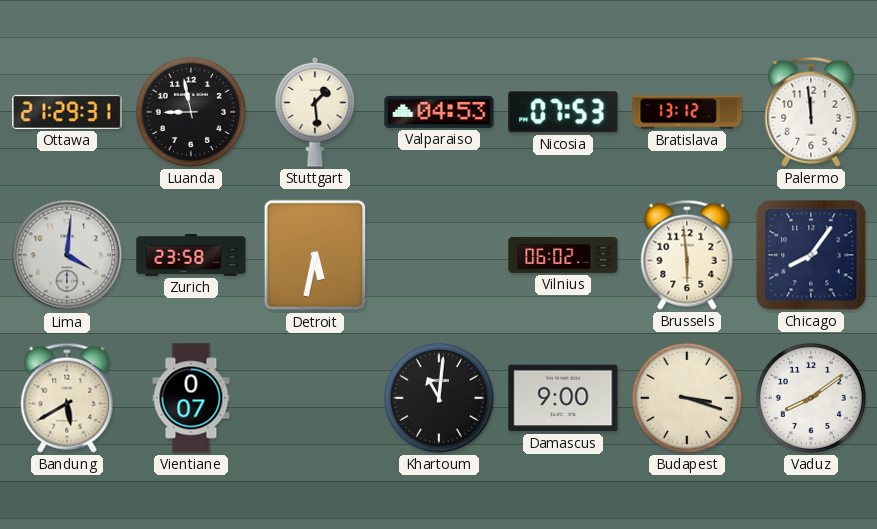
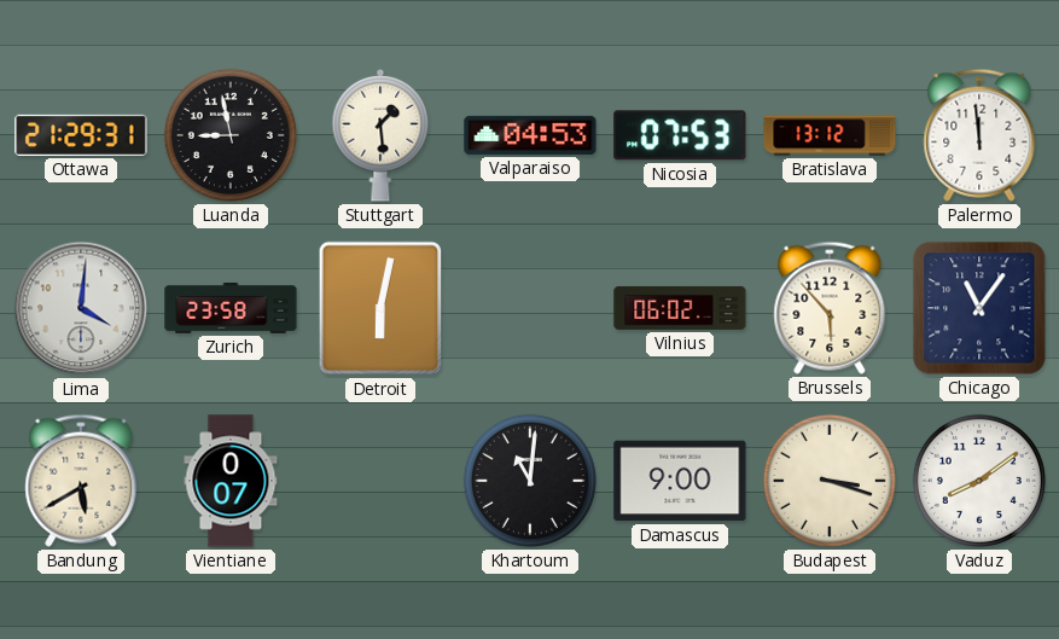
Detroit: 5:32 -> 6:02
Brussels: 5:59 -> 5:53
Chicago: 8:06 -> 11:06
